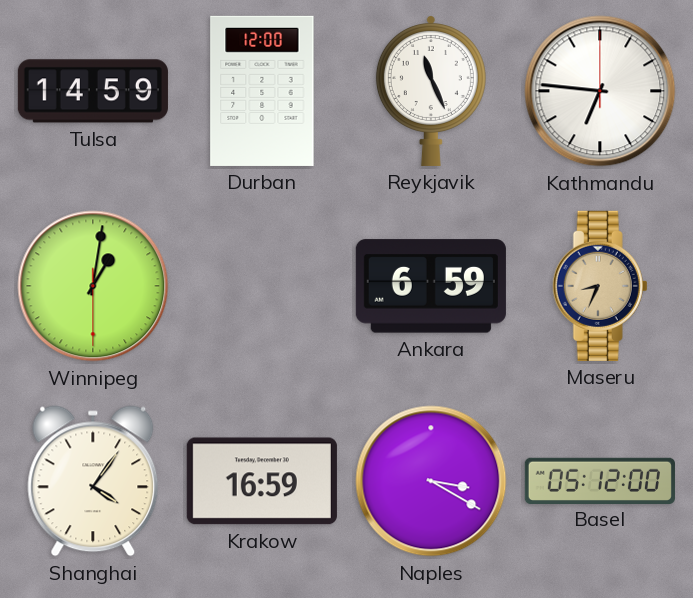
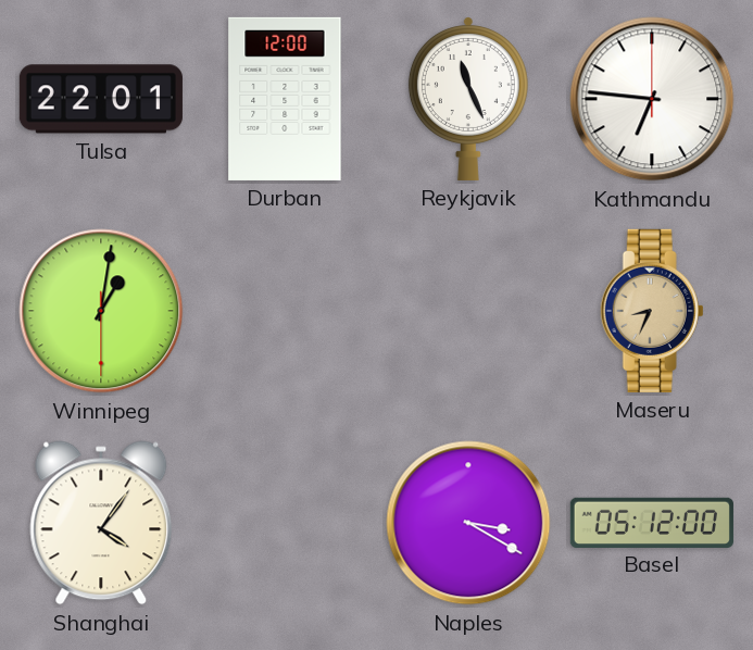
Tulsa: 14:59 -> 22:01
Ankara: 6:59 -> none
Krakow: 16:59 -> none
